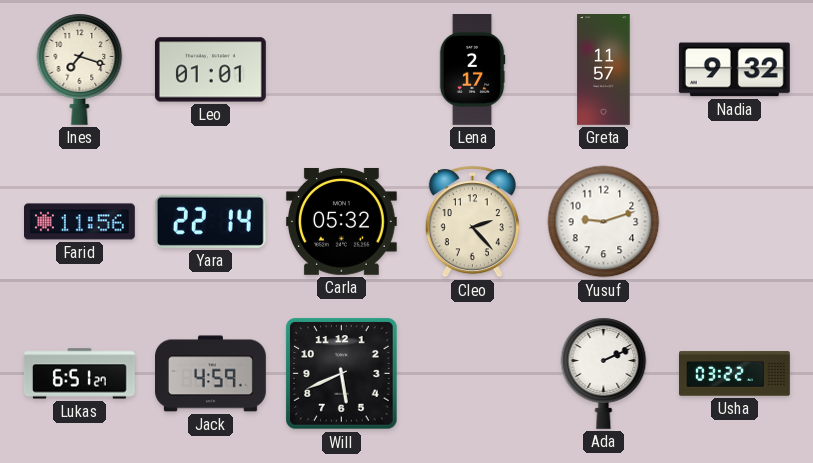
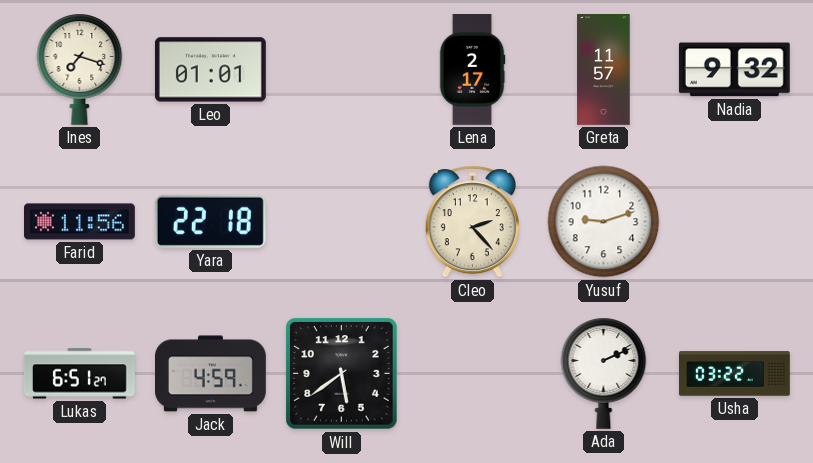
Yara: 22:14 -> 22:18
Carla: 05:32 -> none
Will: 5:41 -> 5:39
